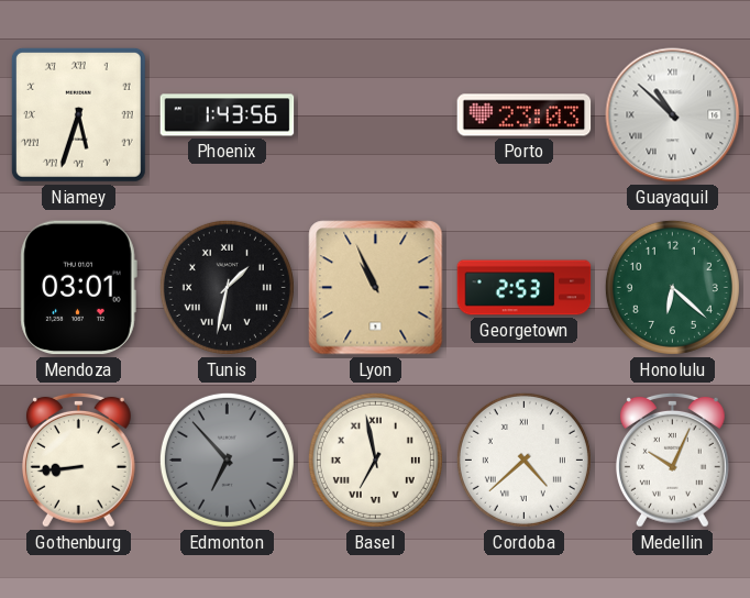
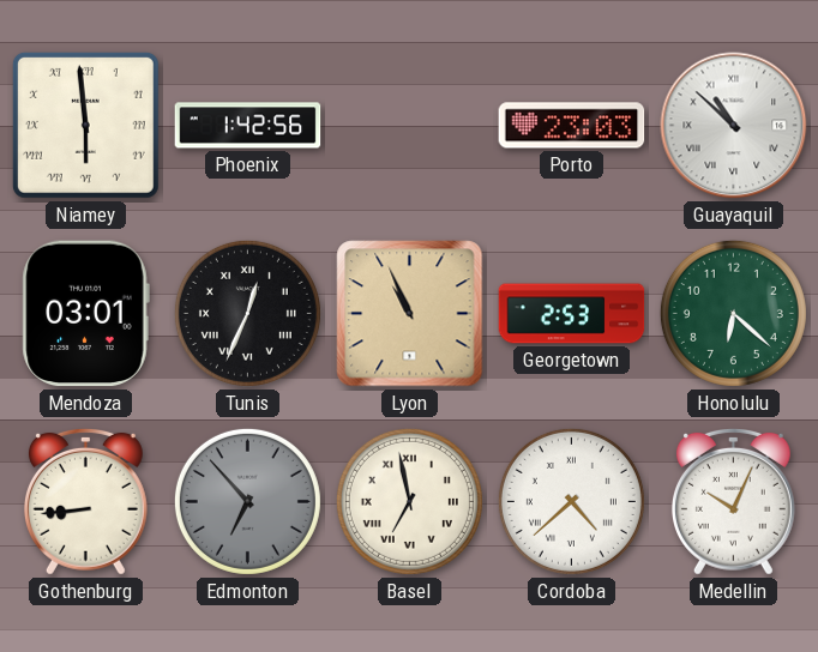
Niamey: 5:33 -> 5:59
Phoenix: 1:43 -> 1:42
Tunis: 1:32 -> 12:34
